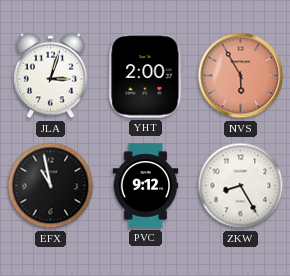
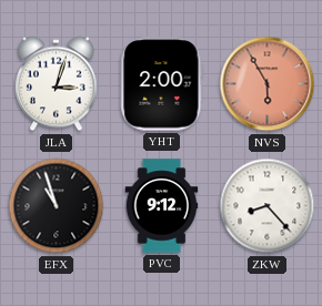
EFX: 10:58 -> 10:57
ZKW: 8:25 -> 8:23
